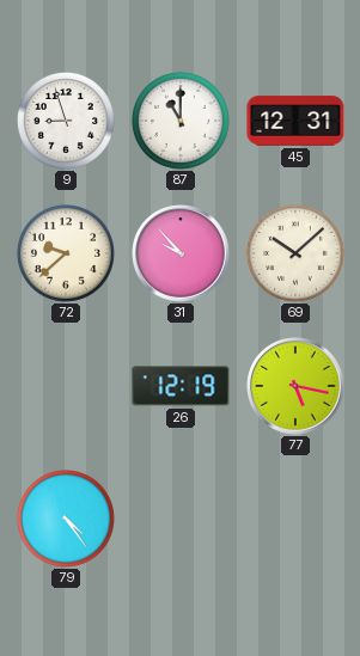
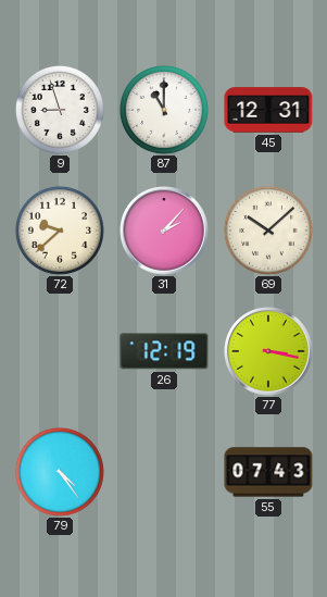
31: 9:53 -> 2:07
77: 5:17 -> 3:17
55: none -> 07:43
